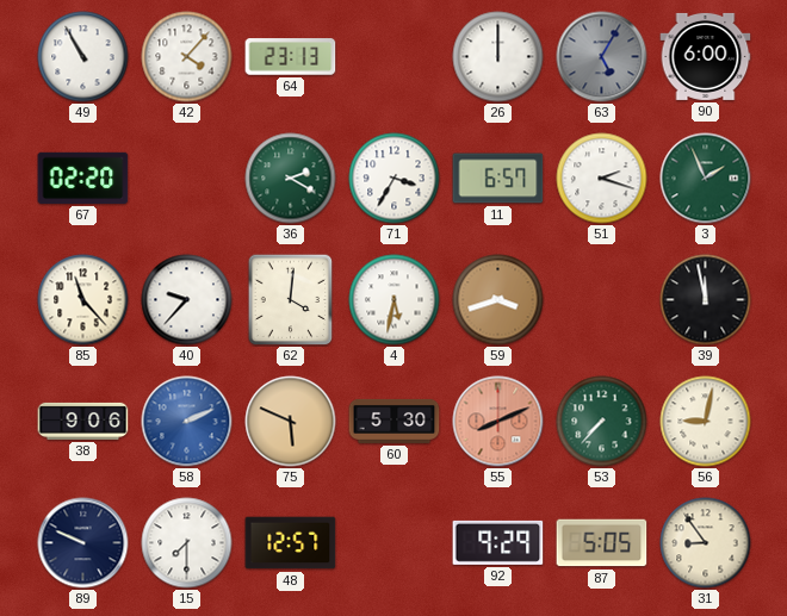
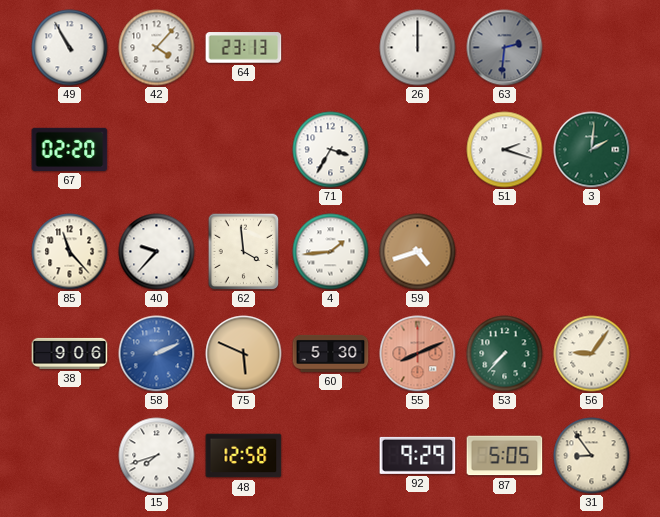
63: 5:05 -> 2:31
90: 6:00 -> none
36: 2:20 -> none
11: 6:57 -> none
3: 1:56 -> 2:01
62: 4:01 -> 3:59
4: 5:32 -> 1:44
59: 3:42 -> 4:42
39: 11:58 -> none
56: 9:02 -> 9:06
89: 9:49 -> none
15: 7:30 -> 7:42
48: 12:57 -> 12:58
